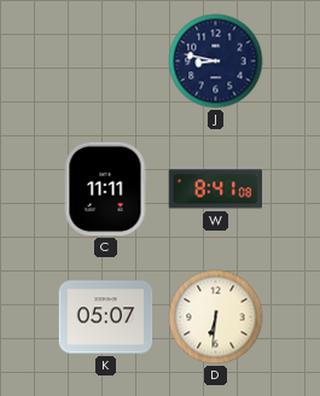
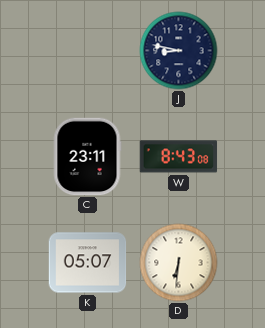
C: 11:11 -> 23:11
W: 8:41 -> 8:43
